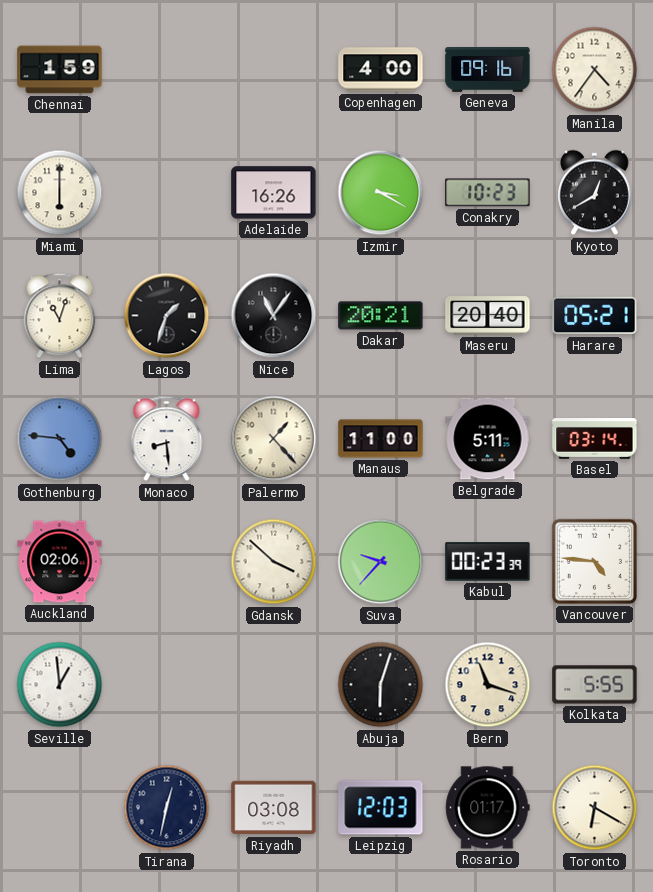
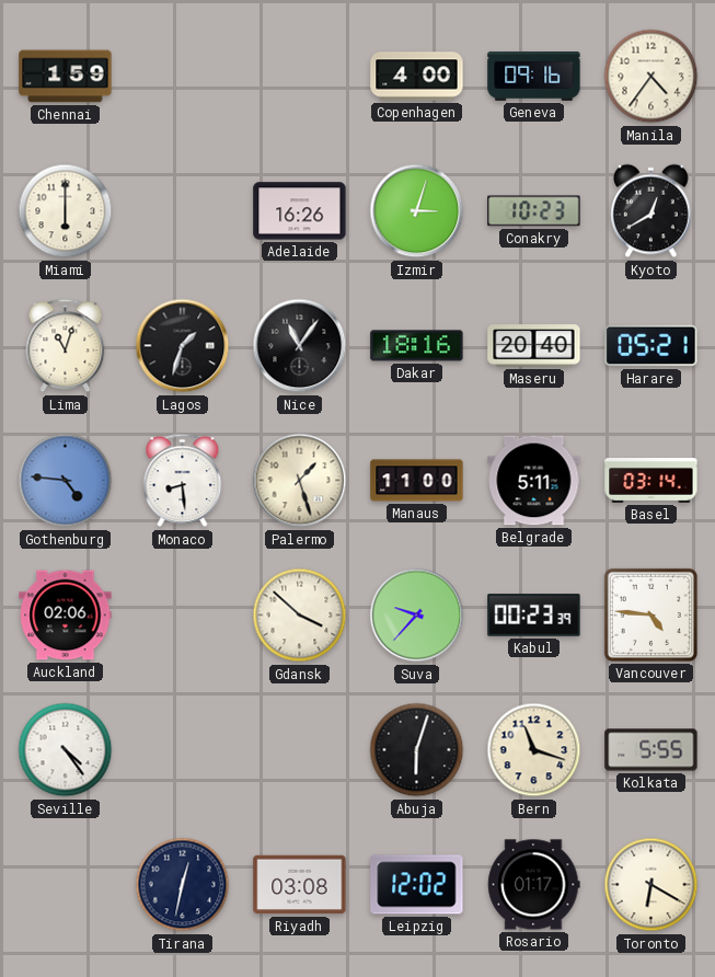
Izmir: 3:20 -> 3:03
Dakar: 20:21 -> 18:16
Palermo: 1:23 -> 1:27
Seville: 12:59 -> 4:24
Leipzig: 12:03 -> 12:02
